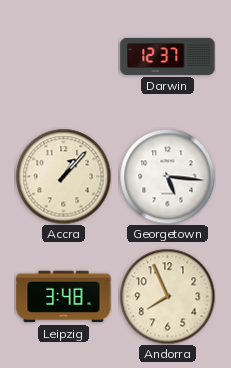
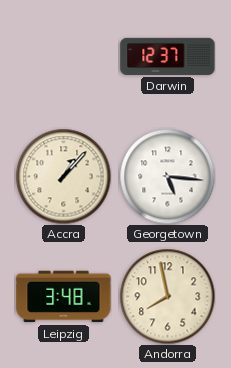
Andorra: 7:56 -> 7:58
